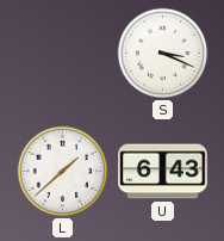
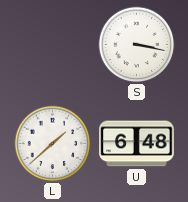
S: 3:19 -> 3:17
U: 6:43 -> 6:48
